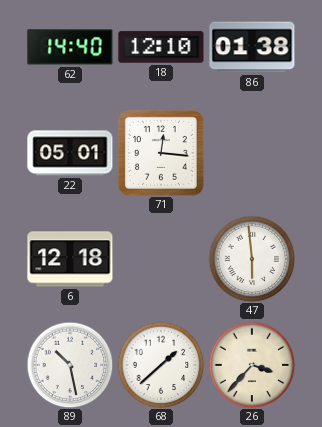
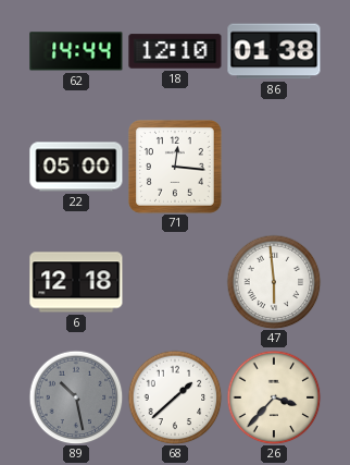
62: 14:40 -> 14:44
22: 05:01 -> 05:00
89 dial: white -> grey
